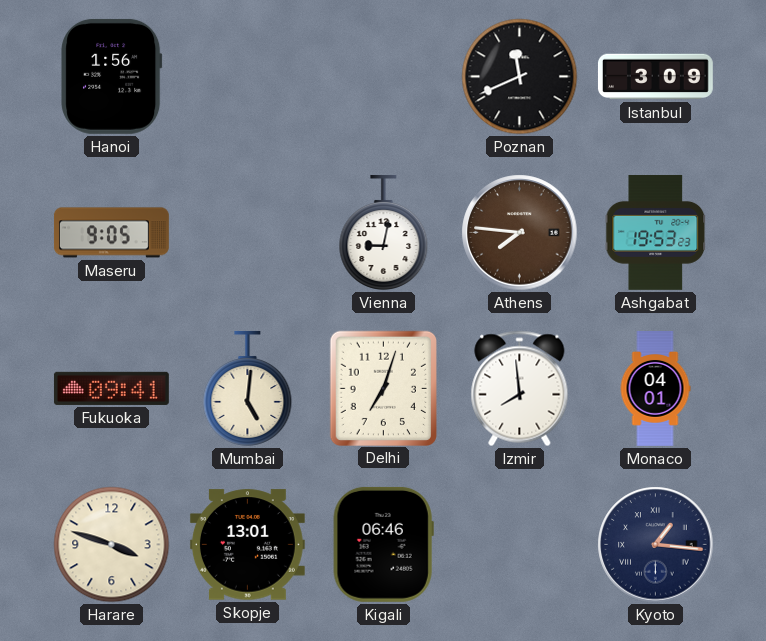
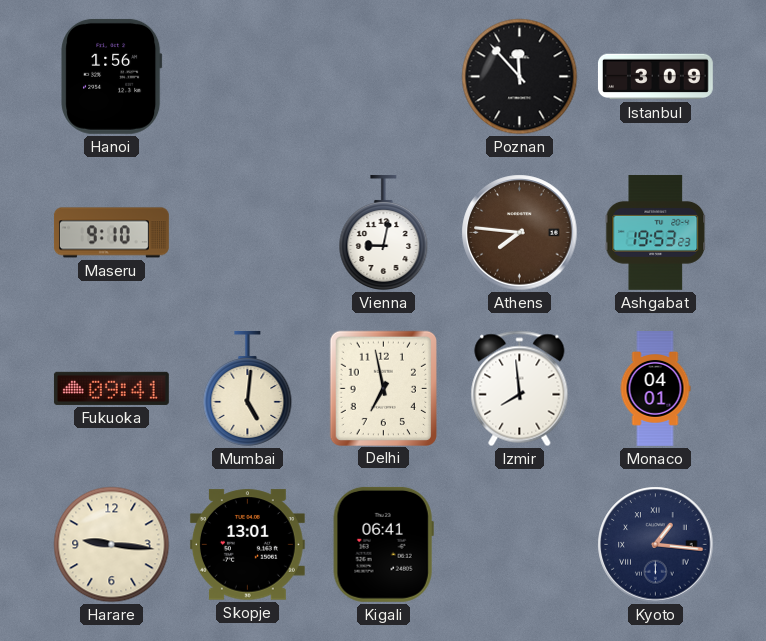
Poznan: 11:41 -> 11:53
Maseru: 9:05 -> 9:10
Delhi: 7:03 -> 6:58
Harare: 3:48 -> 9:16
Kigali: 06:46 -> 06:41
